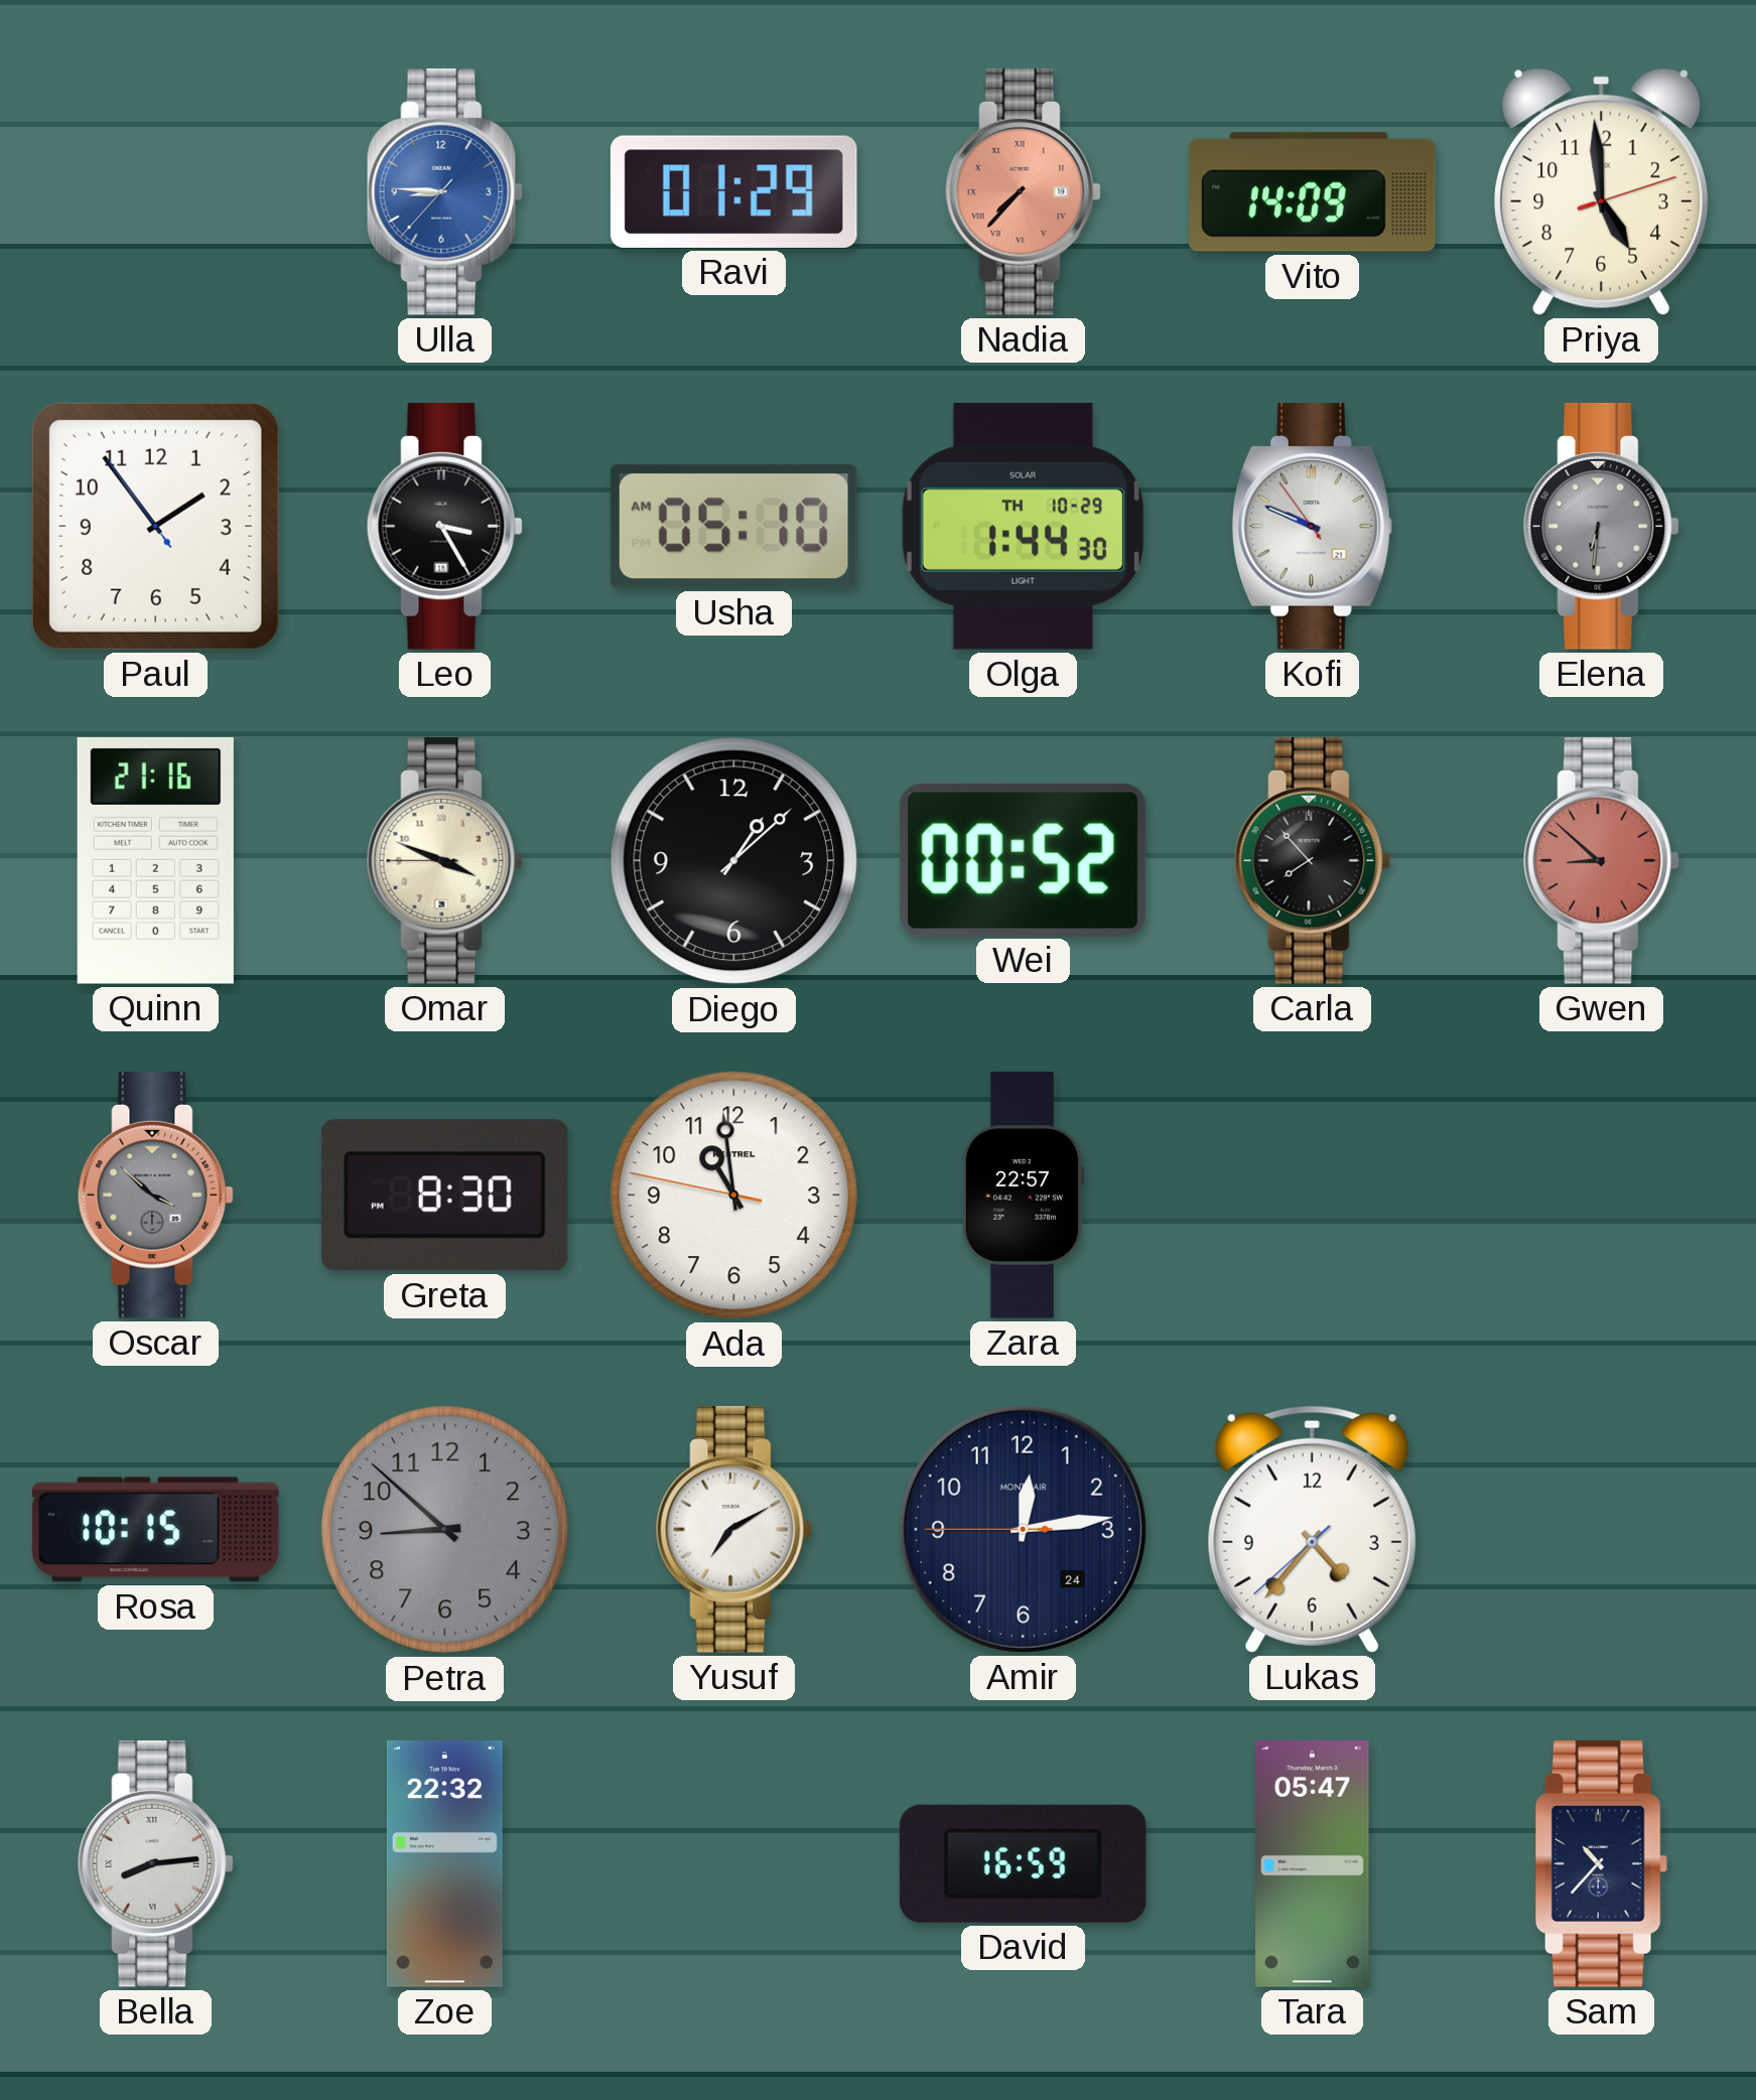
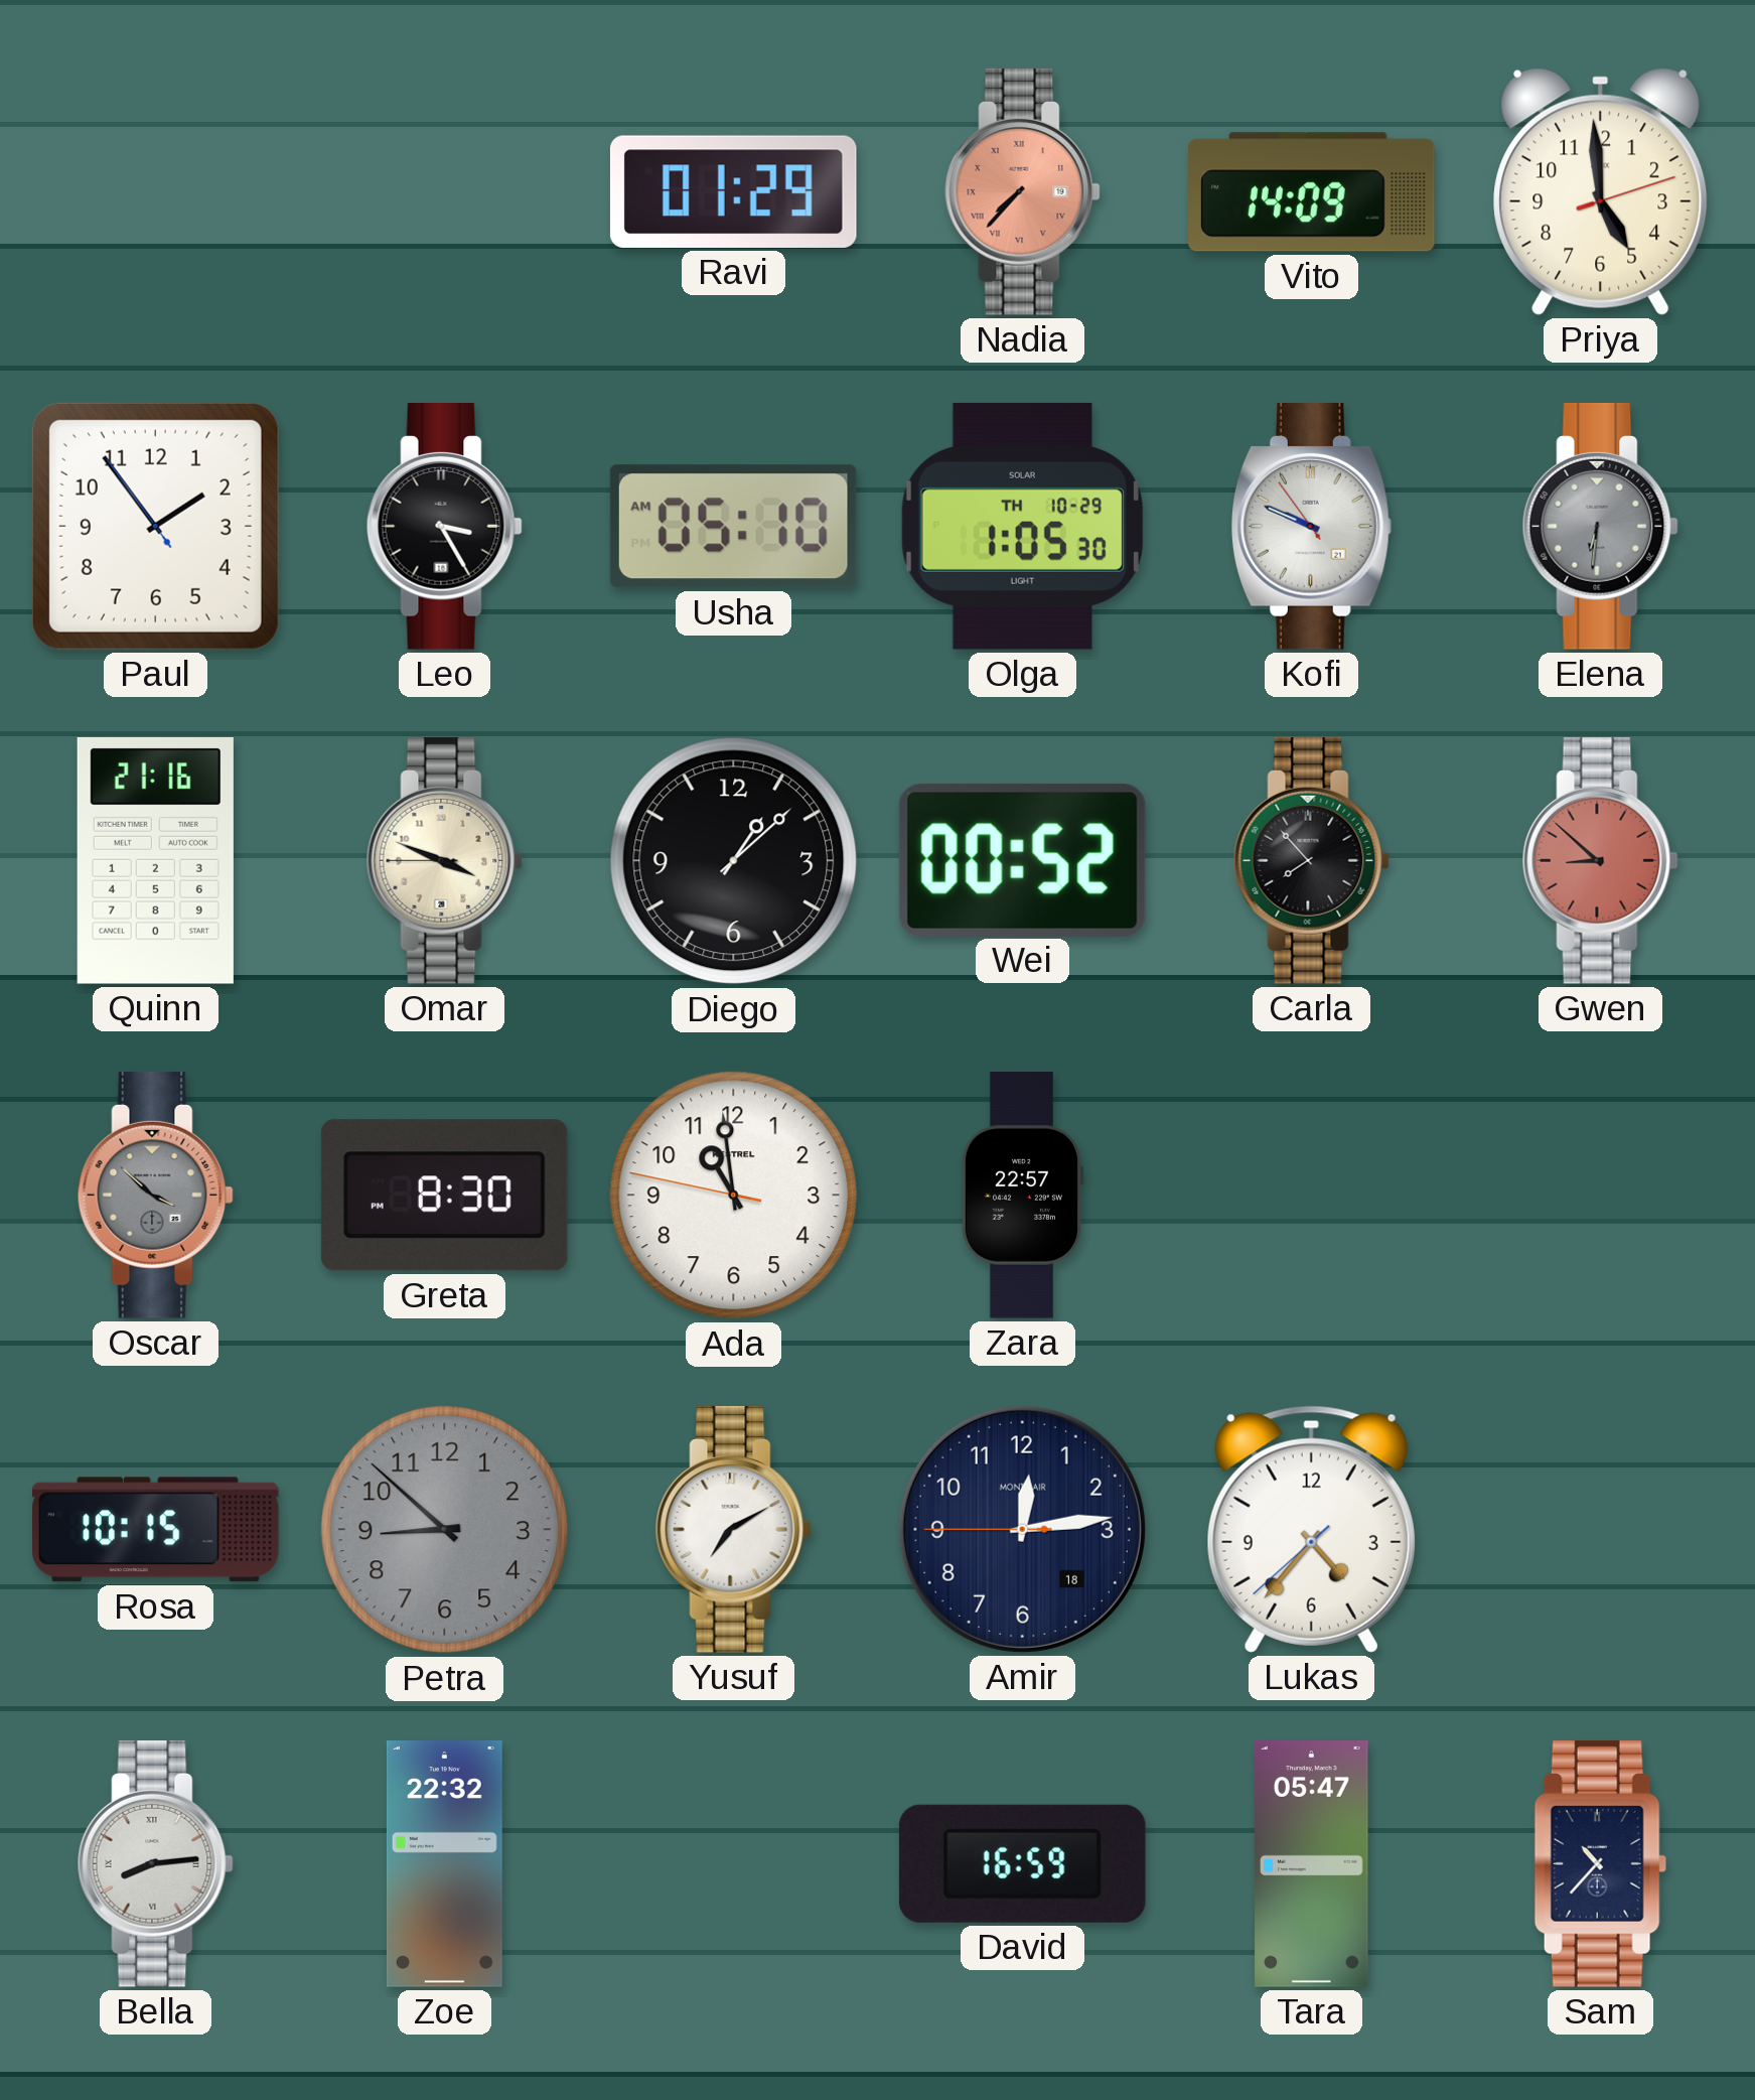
Ulla: 8:45 -> none
Olga: 1:44 -> 1:05
Amir date: 24 -> 18
